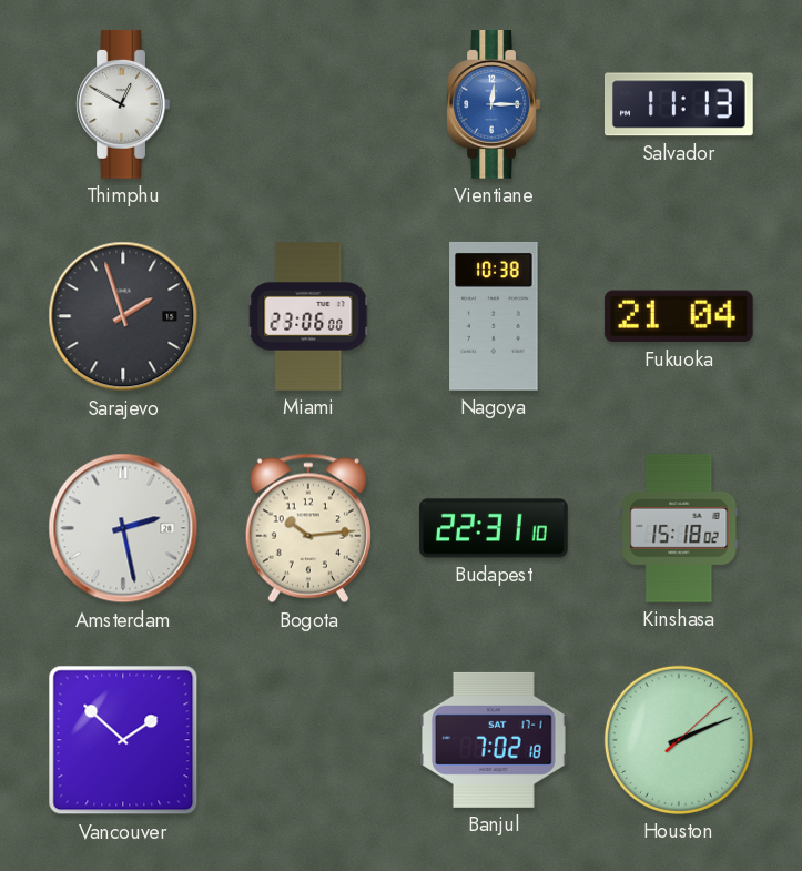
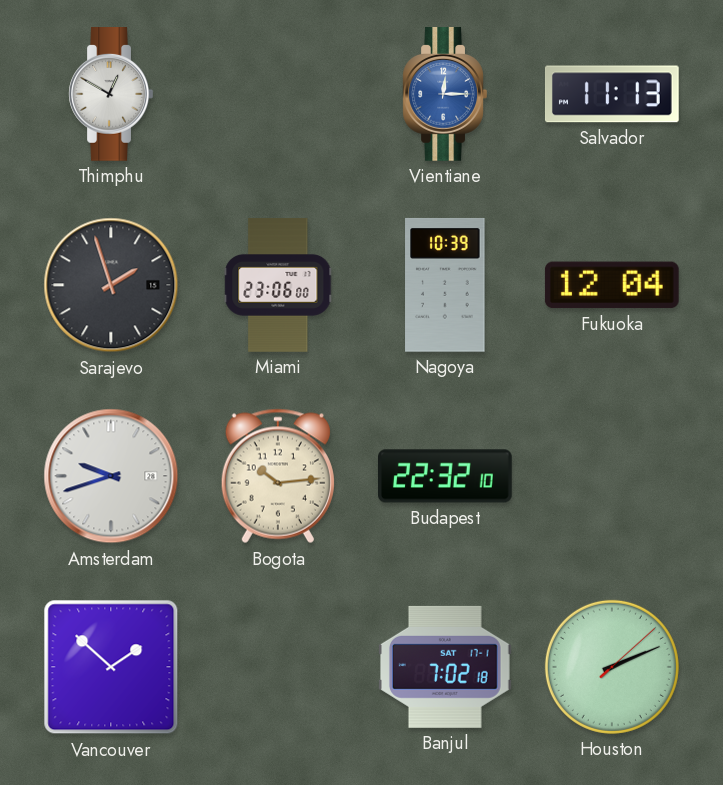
Nagoya: 10:38 -> 10:39
Fukuoka: 21:04 -> 12:04
Amsterdam: 2:28 -> 9:42
Budapest: 22:31 -> 22:32
Kinshasa: 15:18 -> none
